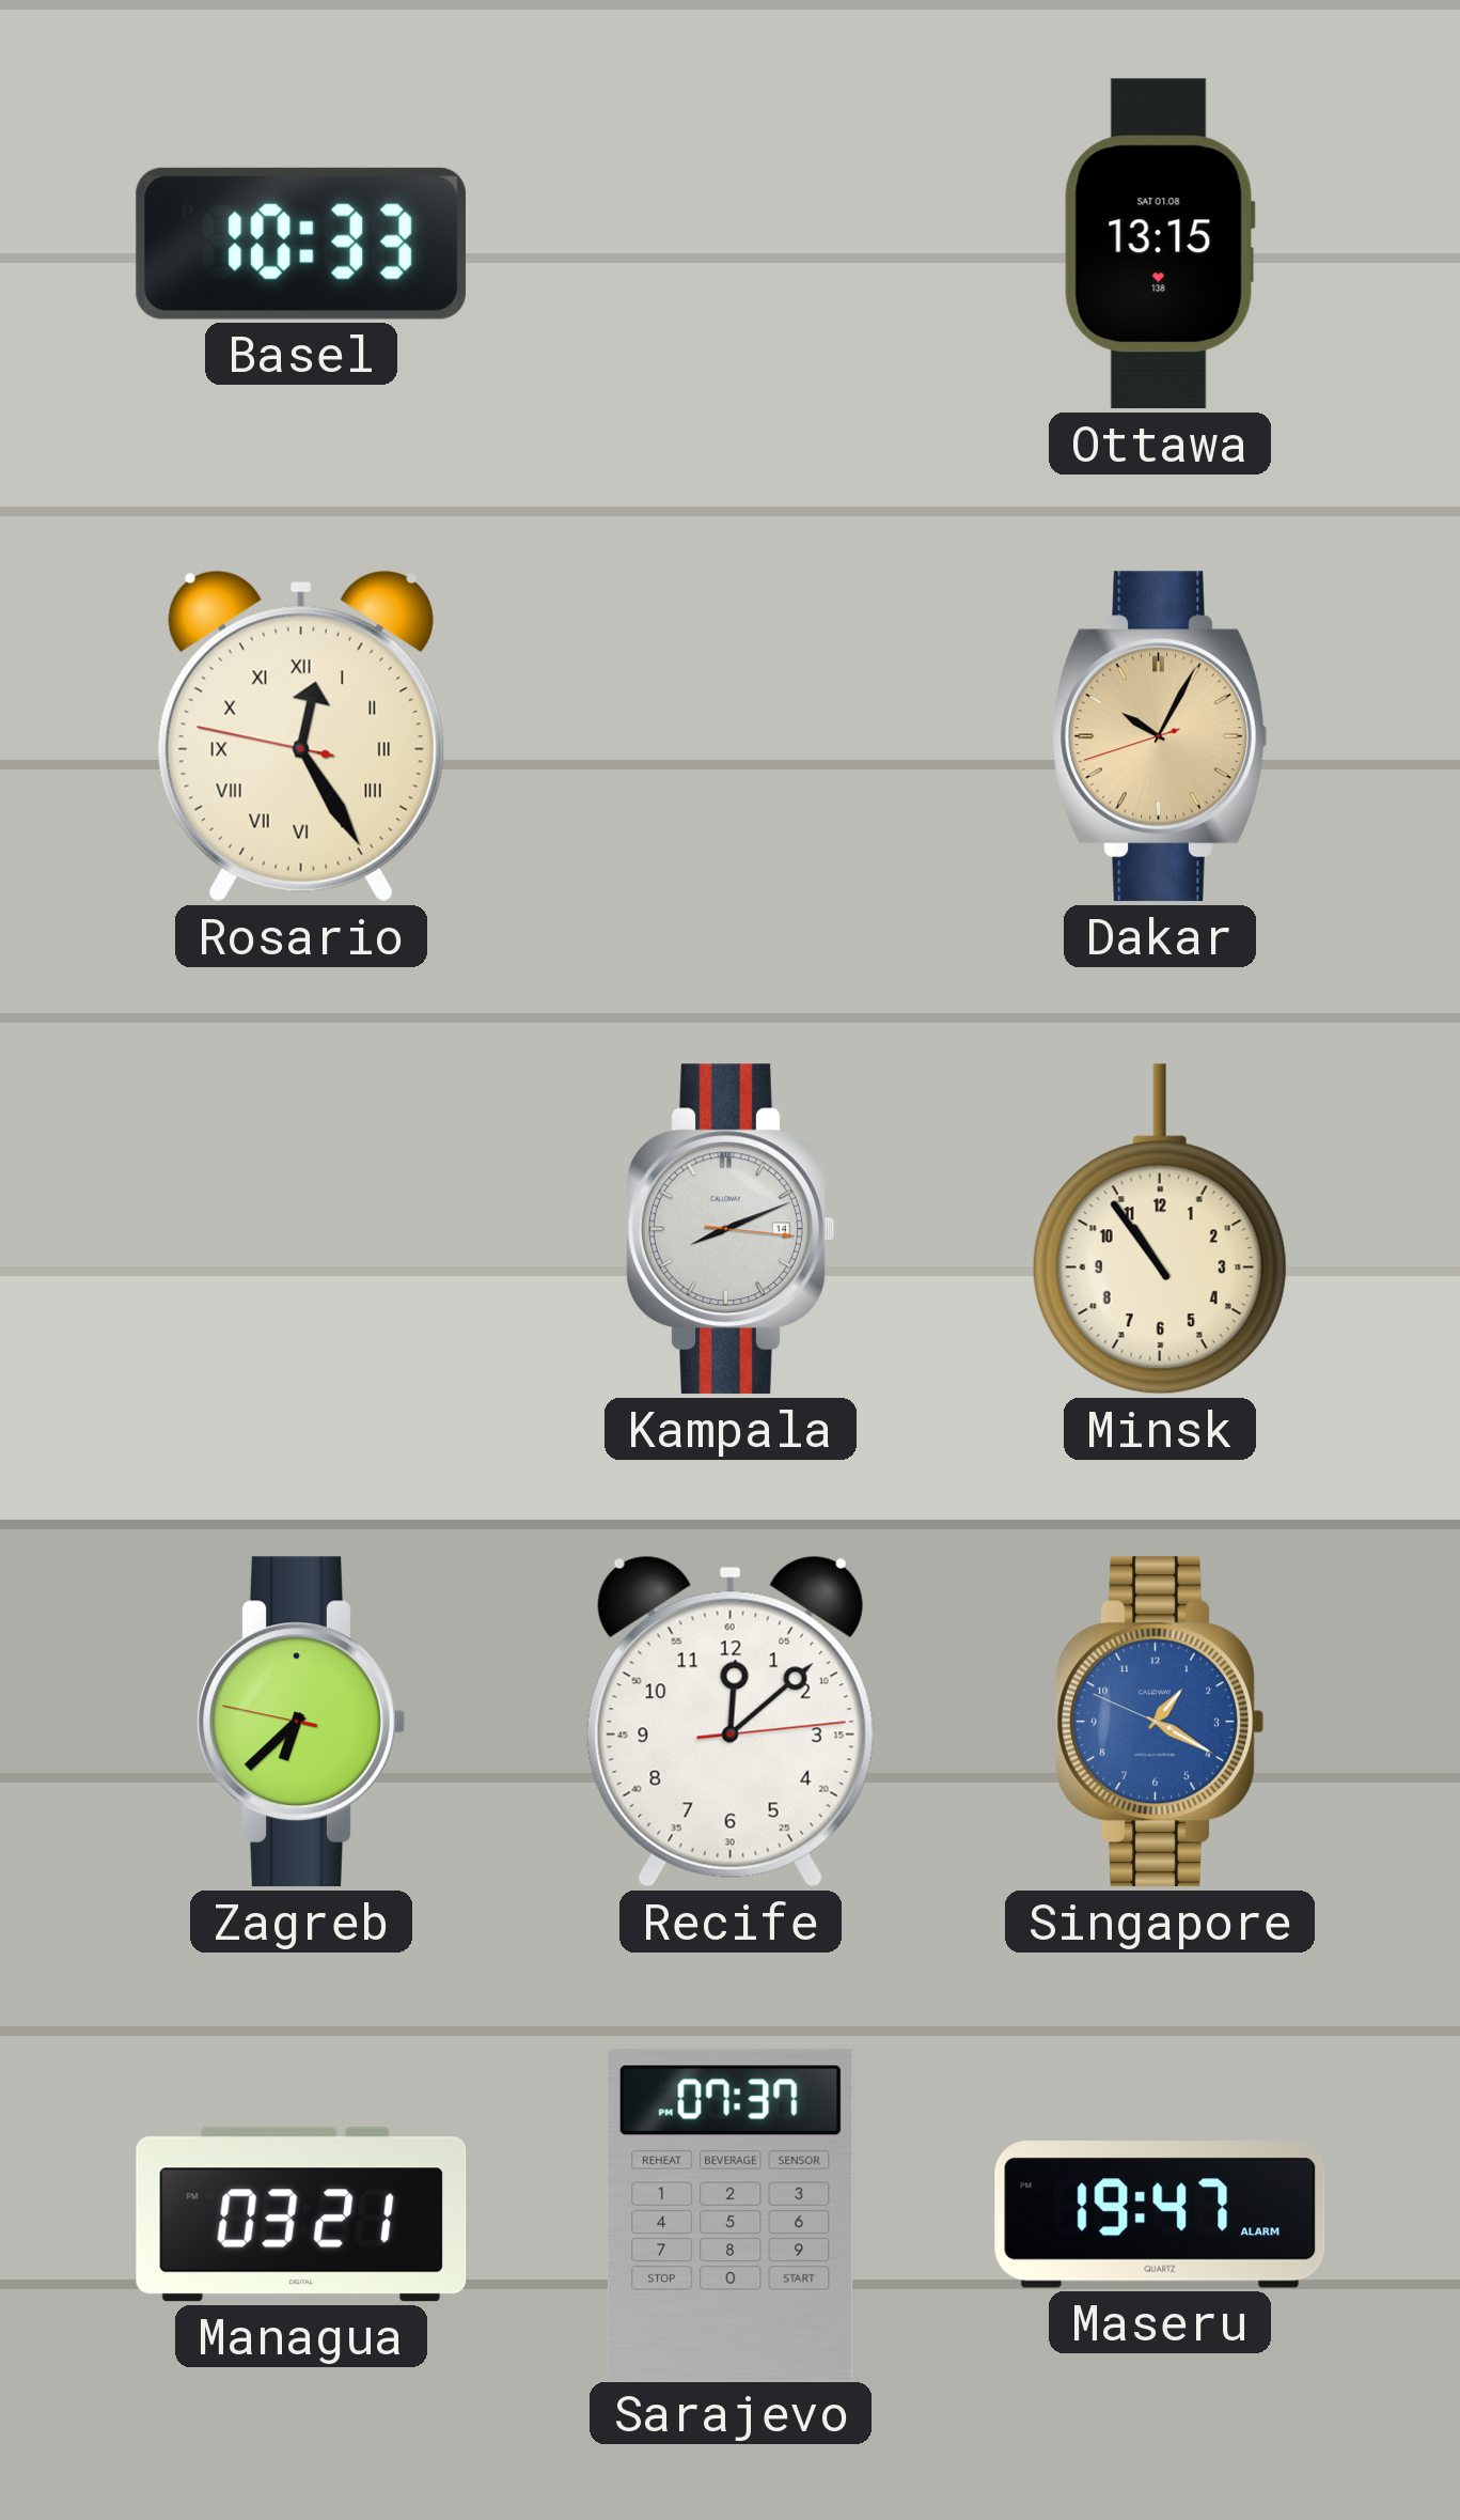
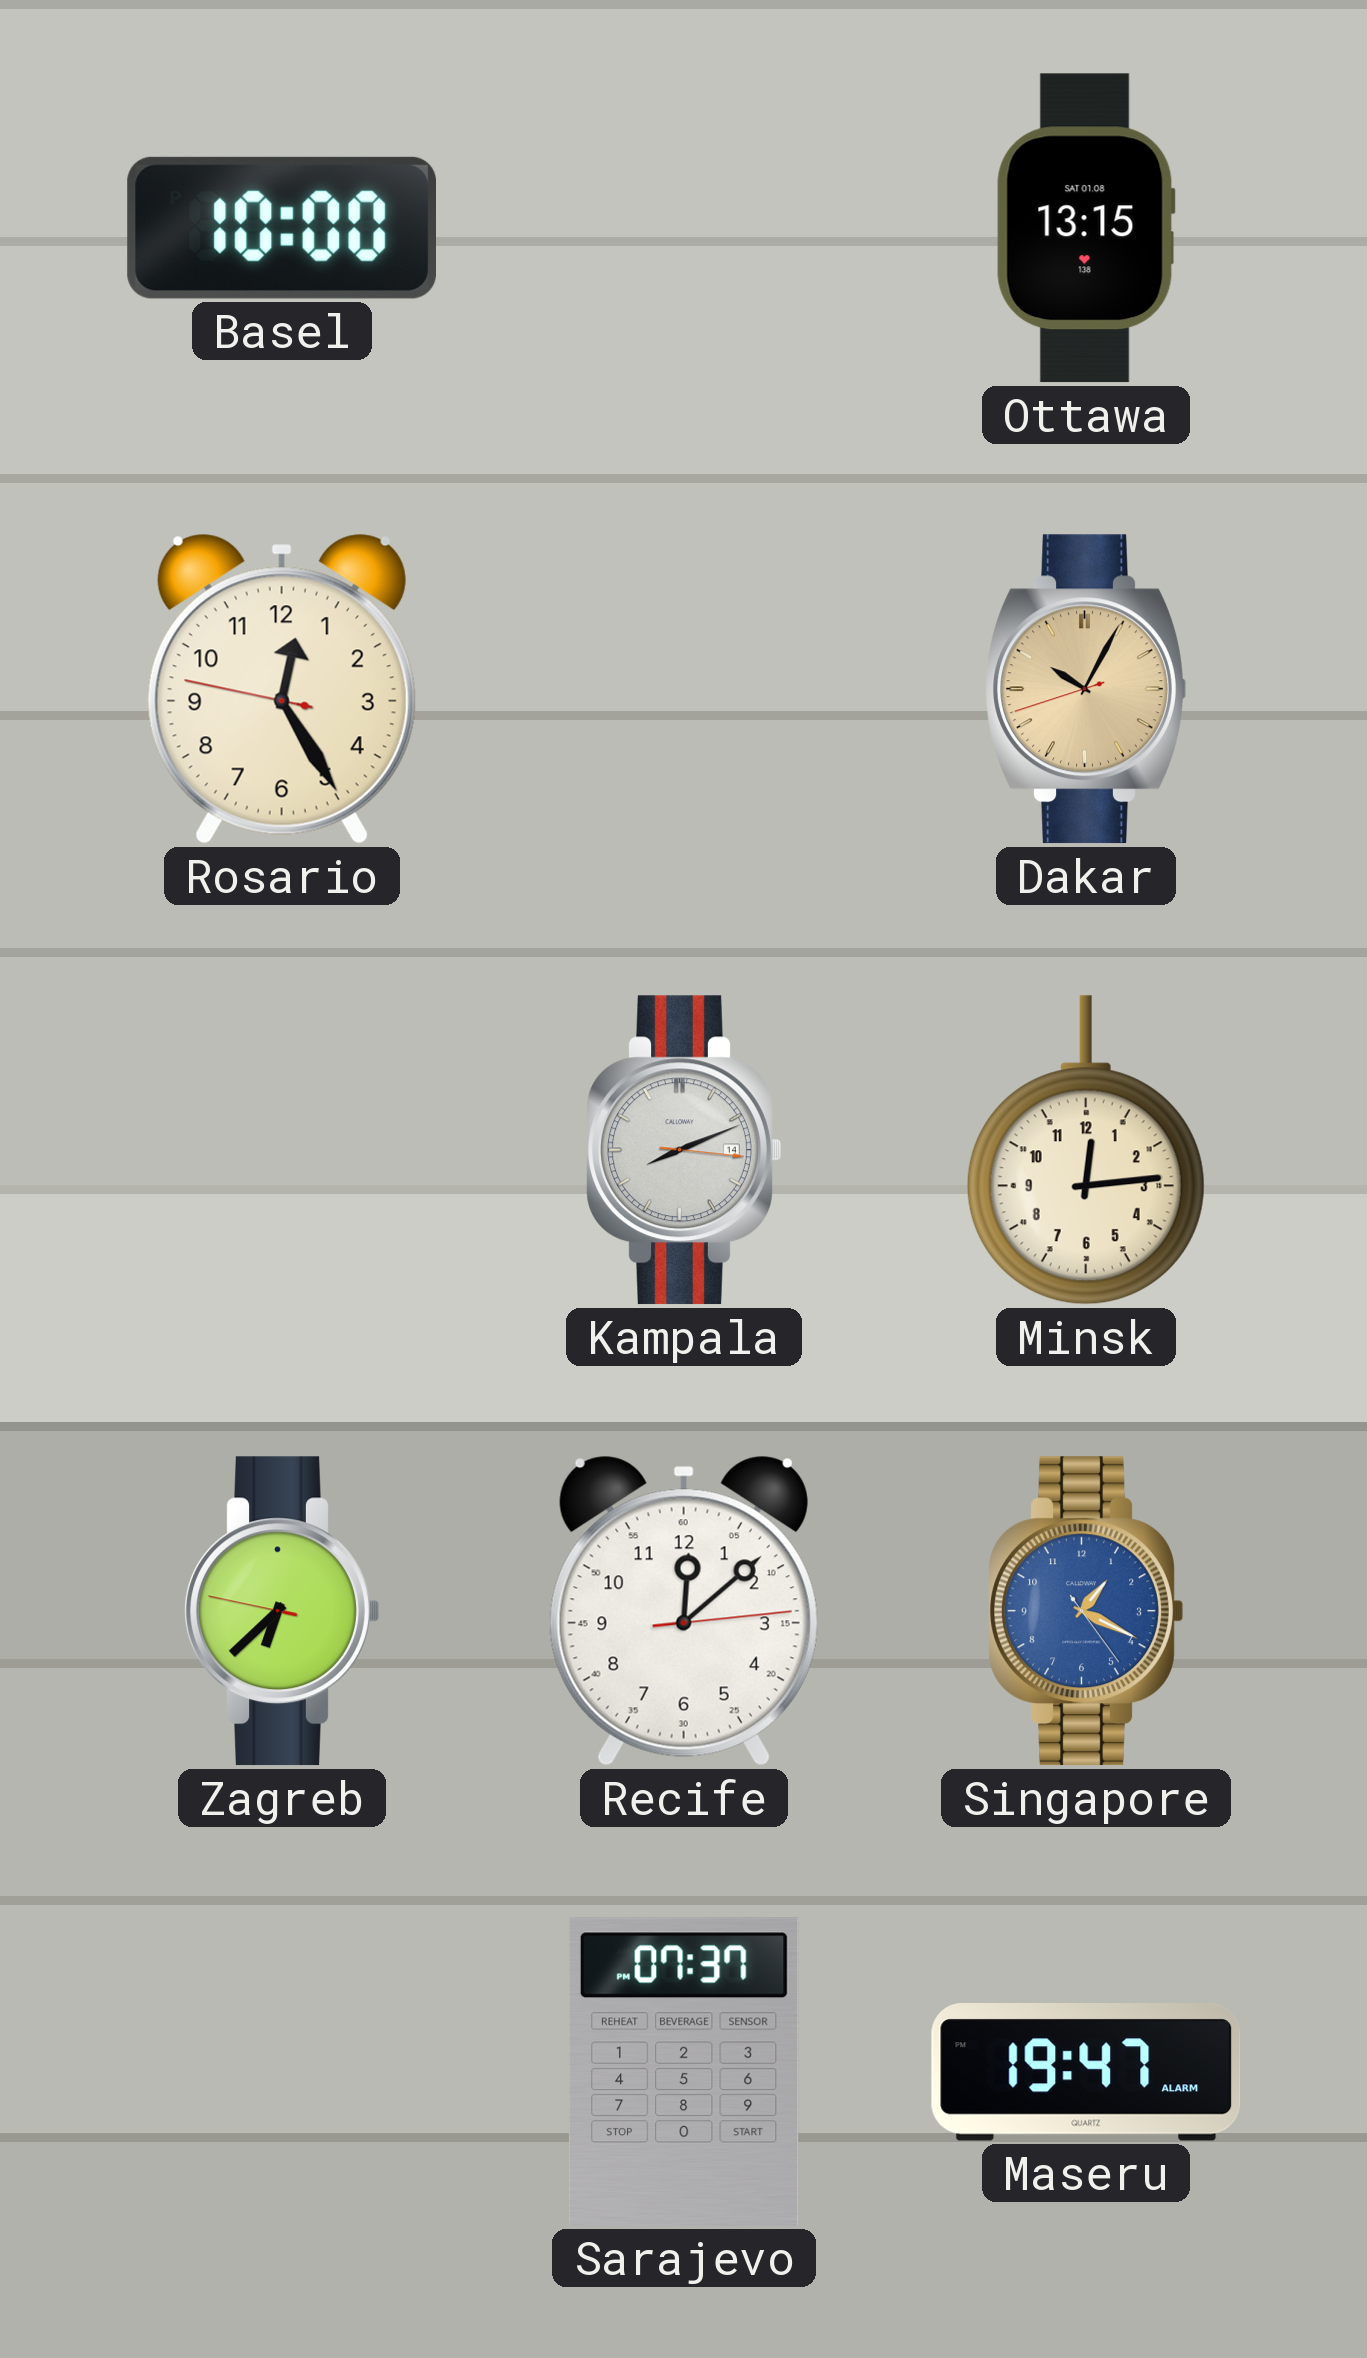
Basel: 10:33 -> 10:00
Rosario numerals: Roman -> Arabic
Minsk: 10:54 -> 12:14
Singapore: 1:19:49 -> 1:19:24
Managua: 03:21 -> none
